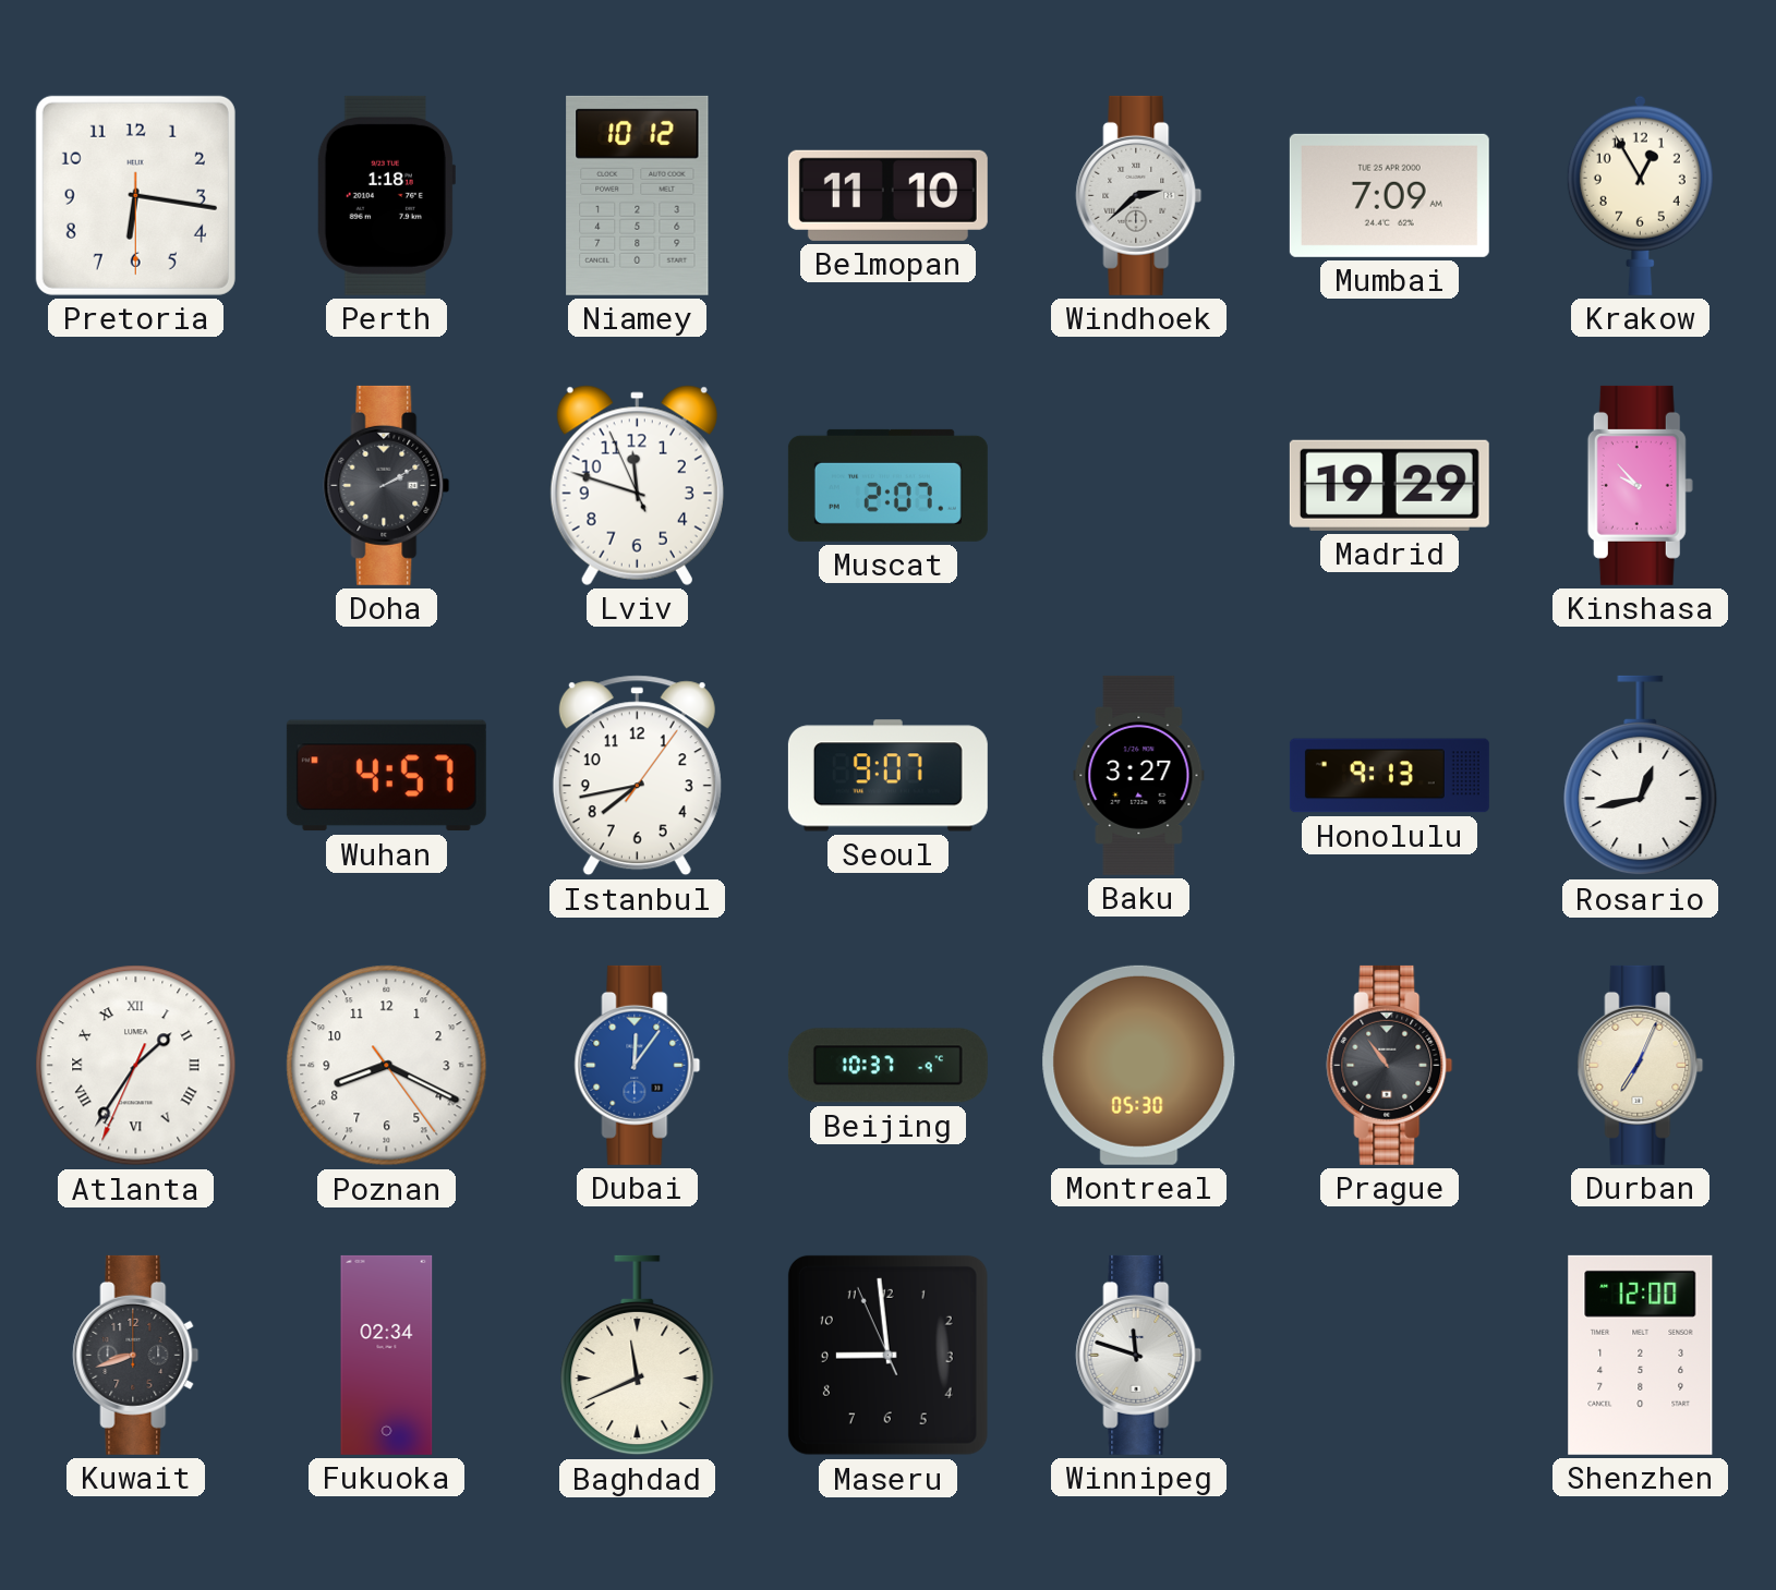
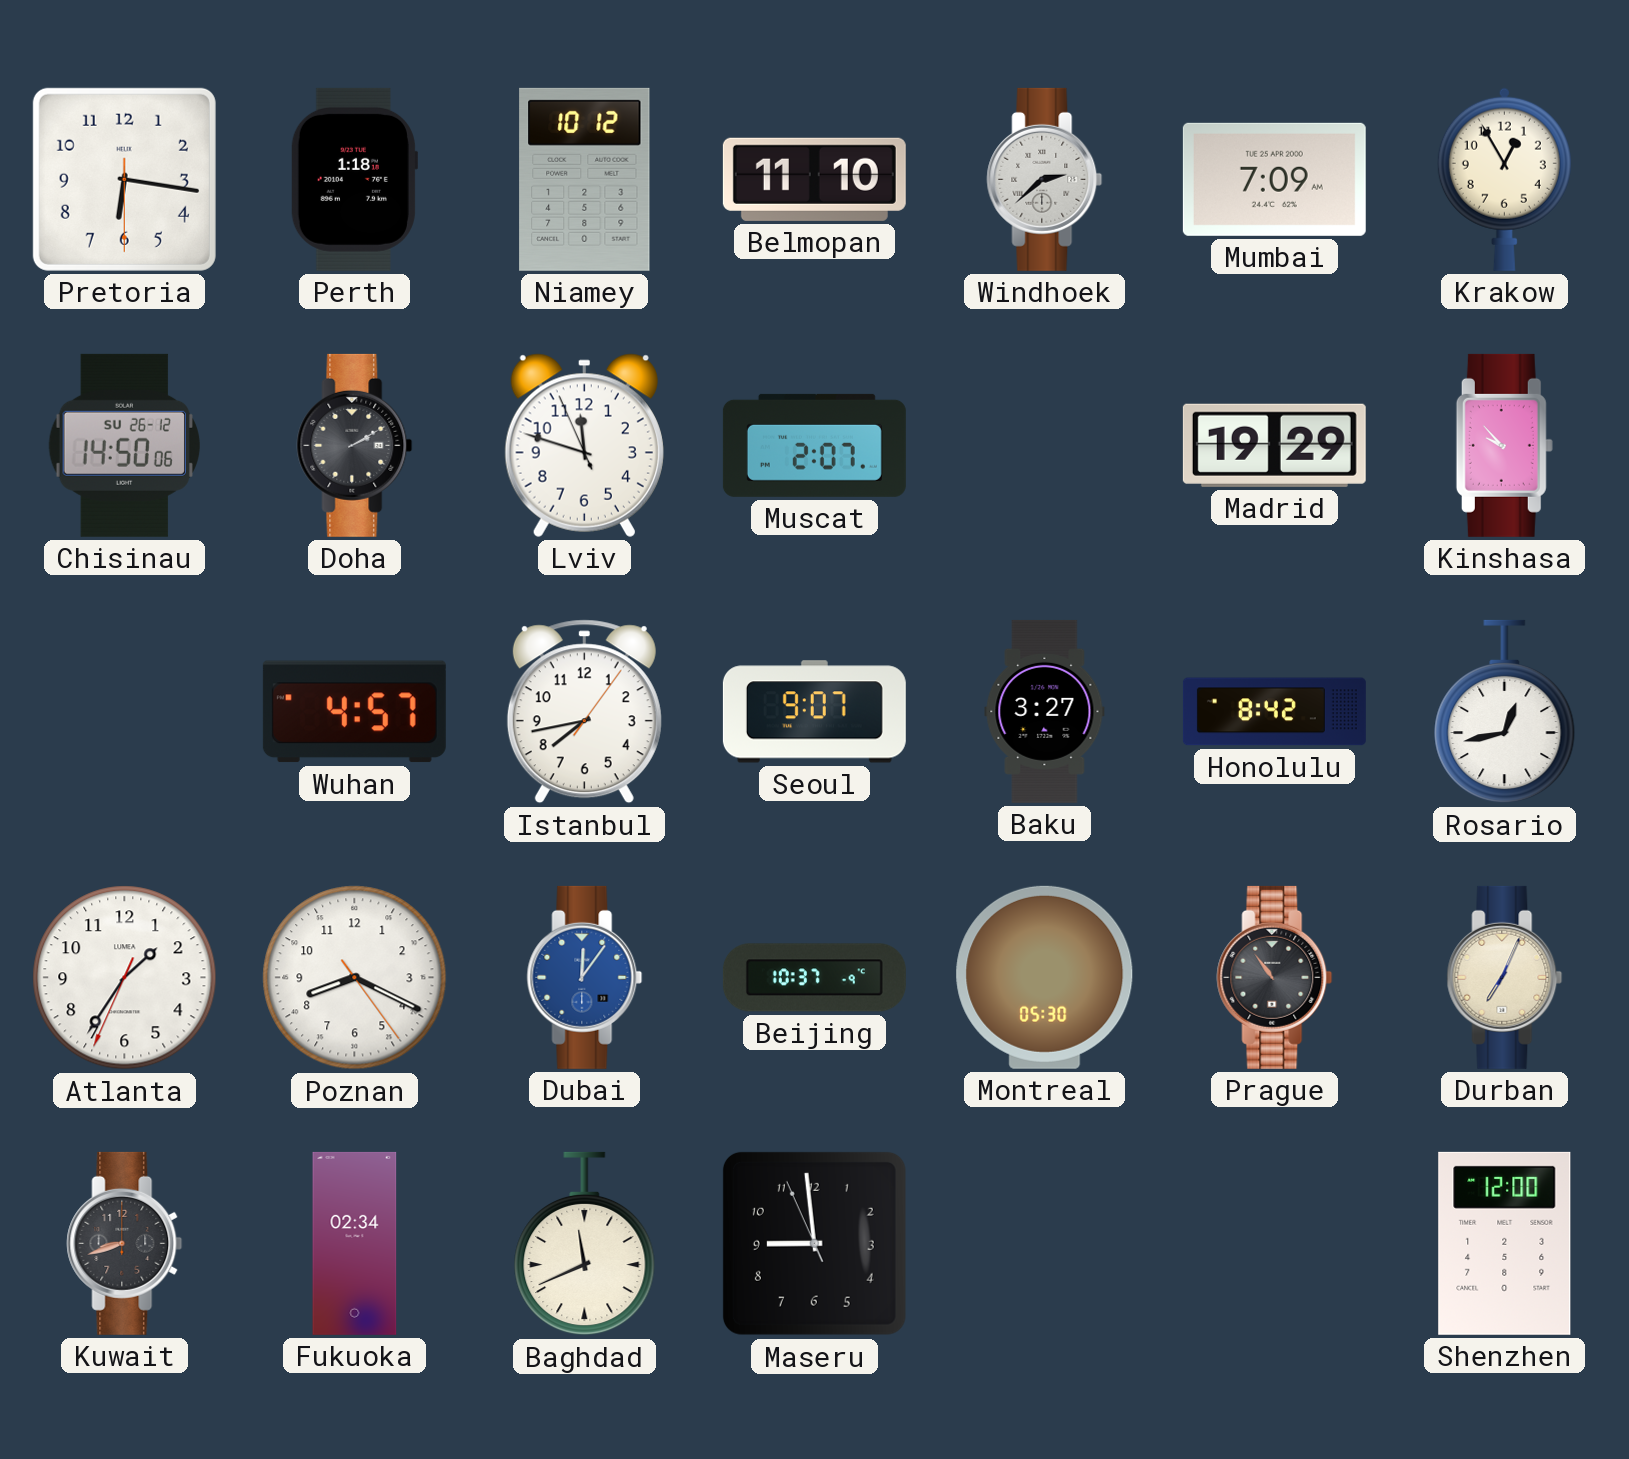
Chisinau: none -> 14:50
Honolulu: 9:13 -> 8:42
Atlanta numerals: Roman -> Arabic
Winnipeg: 11:48 -> none
